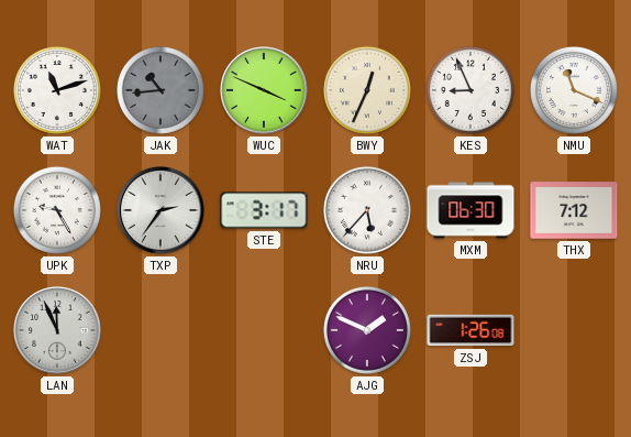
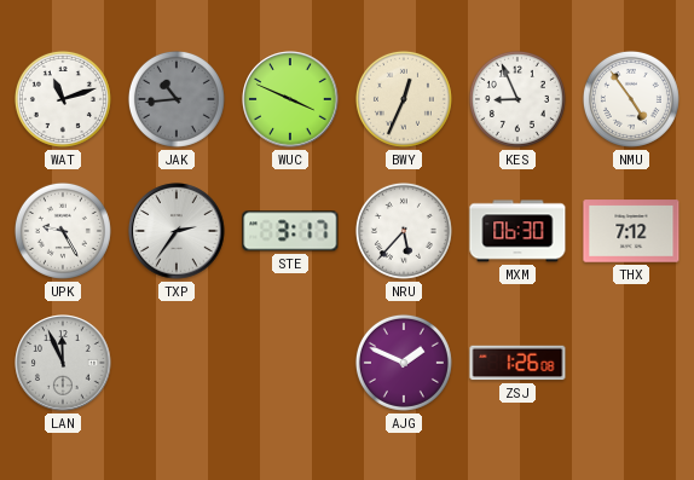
NMU: 11:19 -> 4:54
